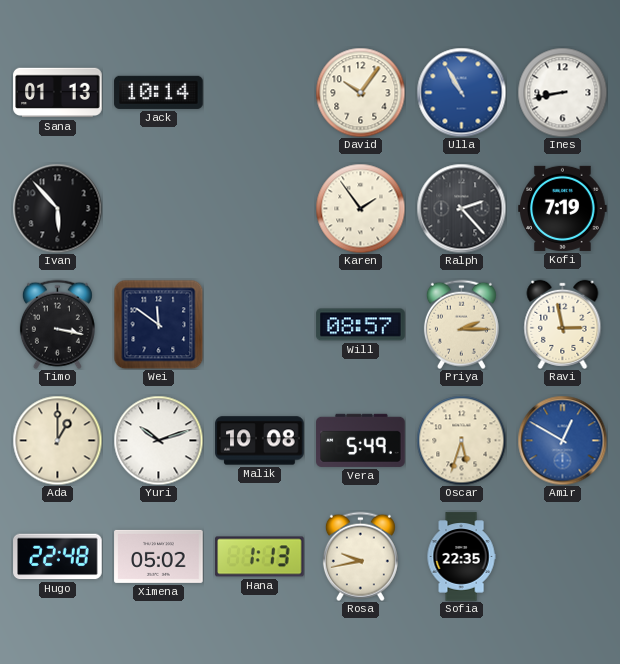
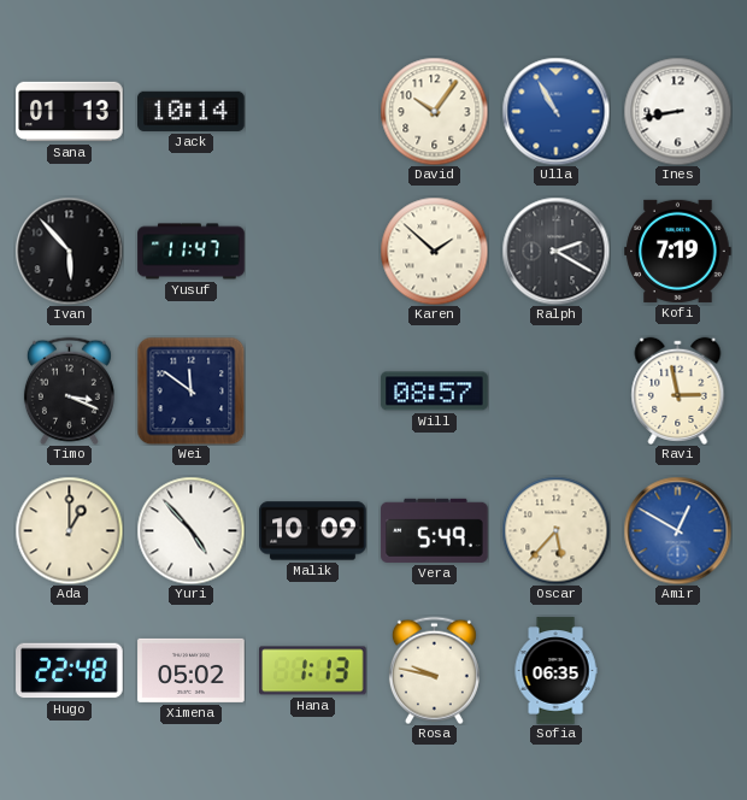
Yusuf: none -> 11:47
Karen: 1:54 -> 1:52
Ralph: 2:23 -> 2:20
Timo: 3:17 -> 3:19
Priya: 2:15 -> none
Yuri: 10:12 -> 4:53
Malik: 10:08 -> 10:09
Oscar: 5:33 -> 5:37
Rosa: 9:43 -> 9:47
Sofia: 22:35 -> 06:35
